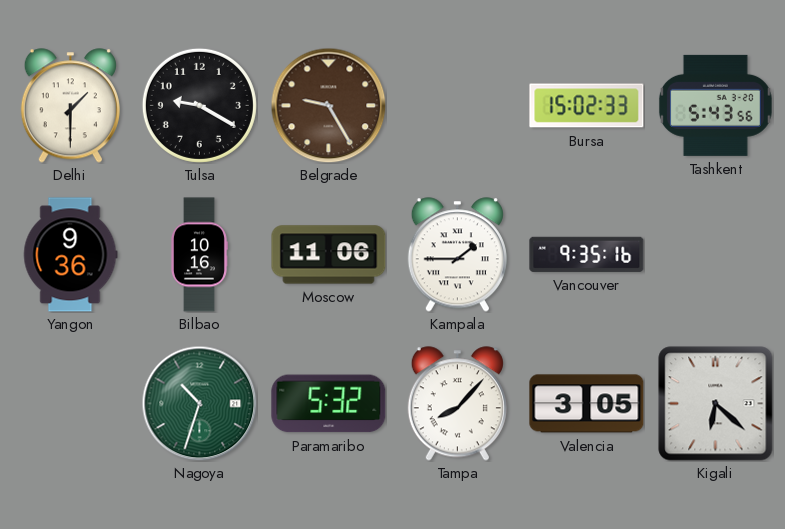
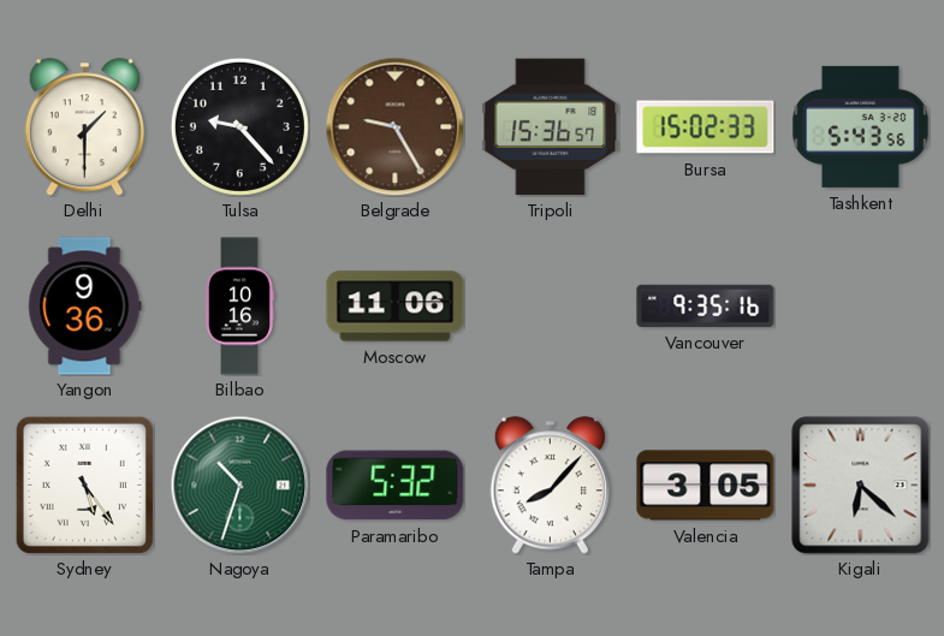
Tulsa: 9:20 -> 9:23
Tripoli: none -> 15:36
Kampala: 1:45 -> none
Sydney: none -> 5:24
